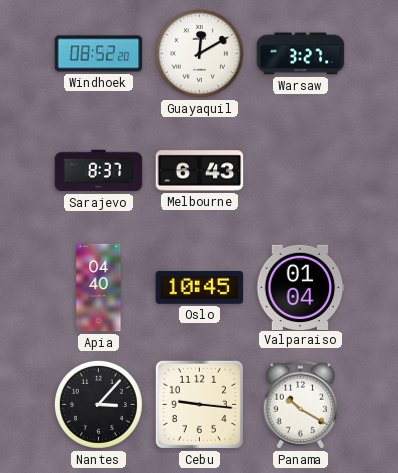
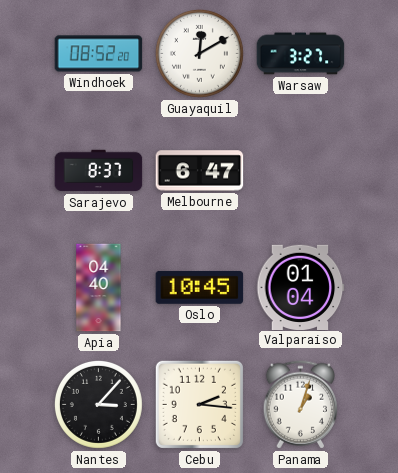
Melbourne: 6:43 -> 6:47
Cebu: 9:16 -> 2:16
Panama: 10:20 -> 1:03
